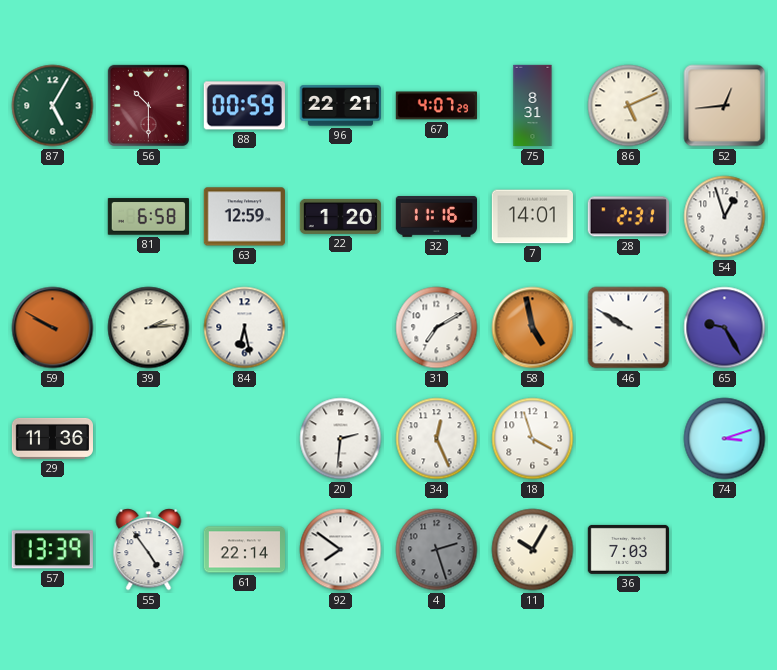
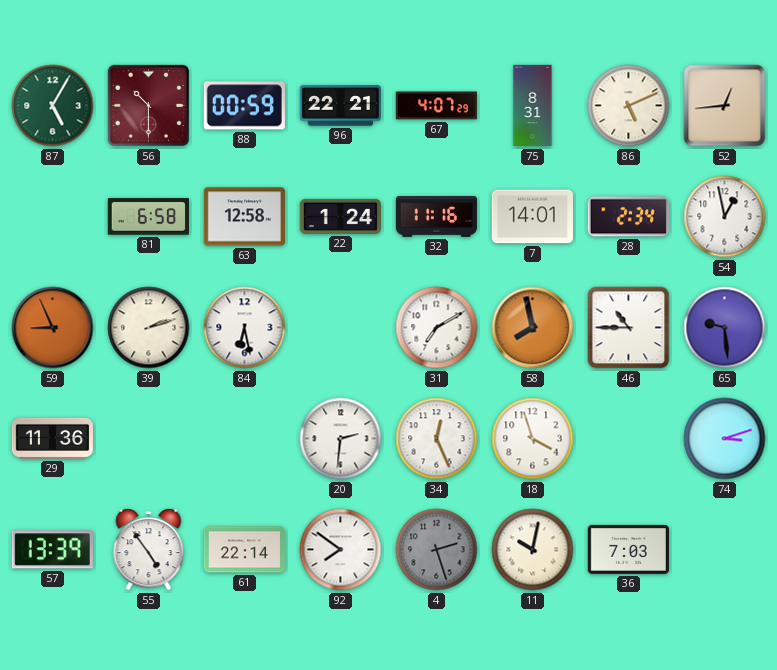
63: 12:59 -> 12:58
22: 1:20 -> 1:24
28: 2:31 -> 2:34
54: 12:57 -> 12:58
59: 9:50 -> 8:56
39: 2:14 -> 2:12
58: 4:58 -> 7:58
46: 9:50 -> 10:45
65: 9:25 -> 9:29
11: 10:05 -> 10:02
